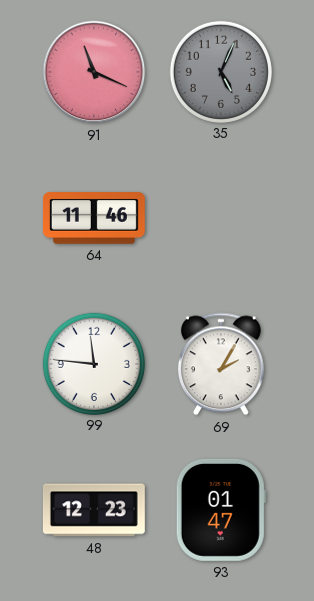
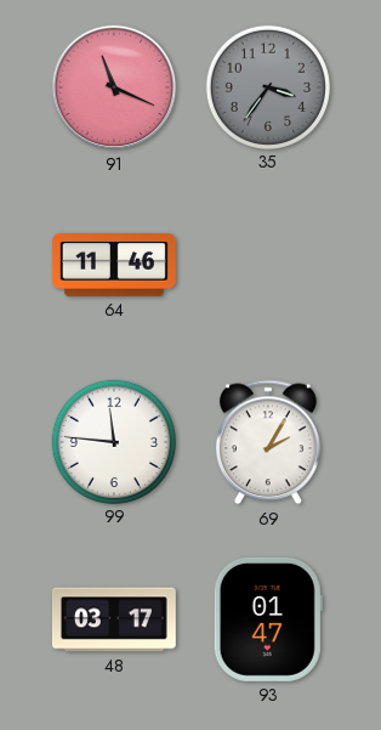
35: 5:04 -> 3:36
48: 12:23 -> 03:17
